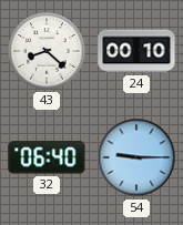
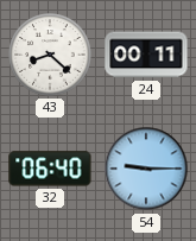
24: 00:10 -> 00:11
